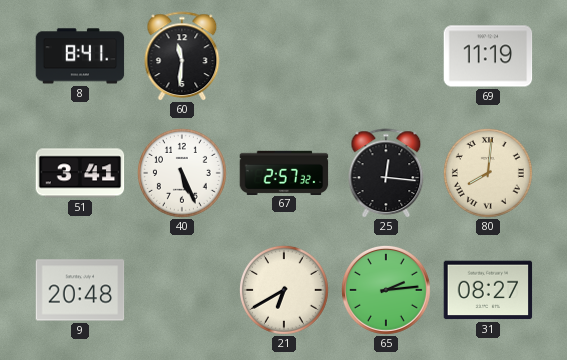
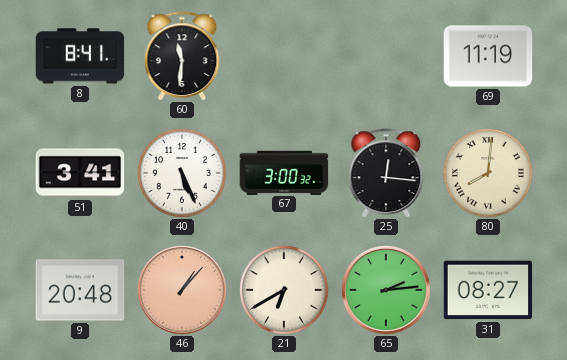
67: 2:57 -> 3:00
46: none -> 1:07
